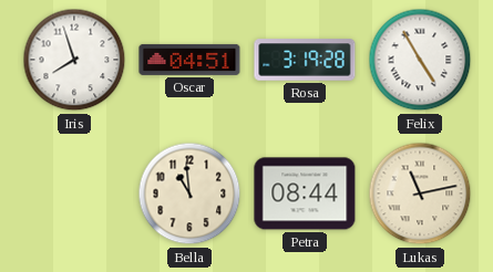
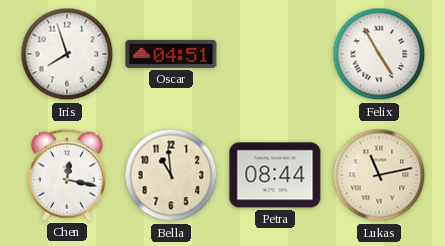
Rosa: 3:19 -> none
Chen: none -> 12:17
